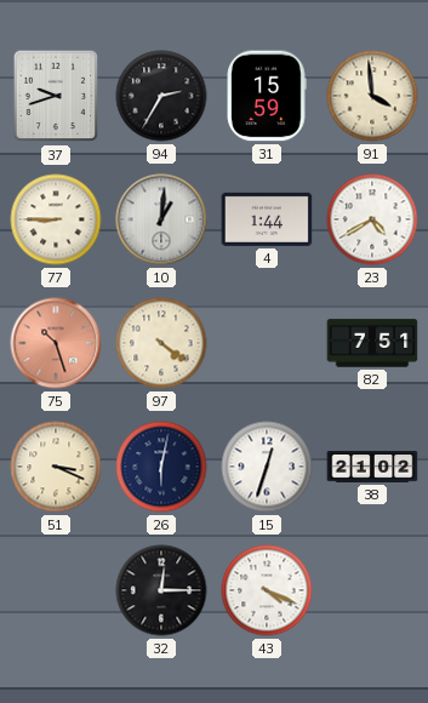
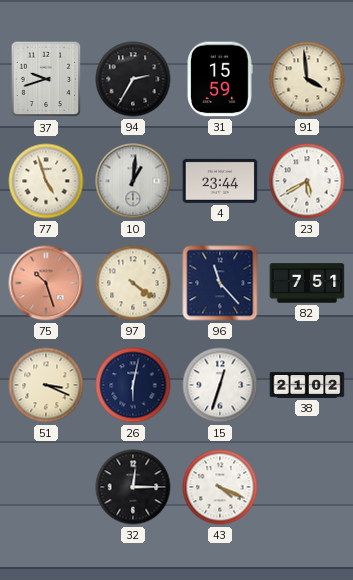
77: 8:45 -> 4:57
4: 1:44 -> 23:44
23: 4:40 -> 5:40
96: none -> 11:23
